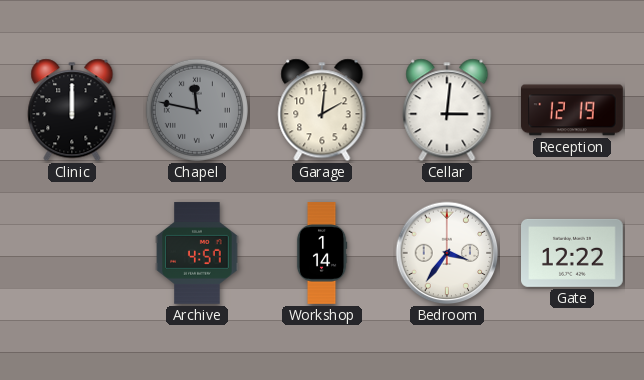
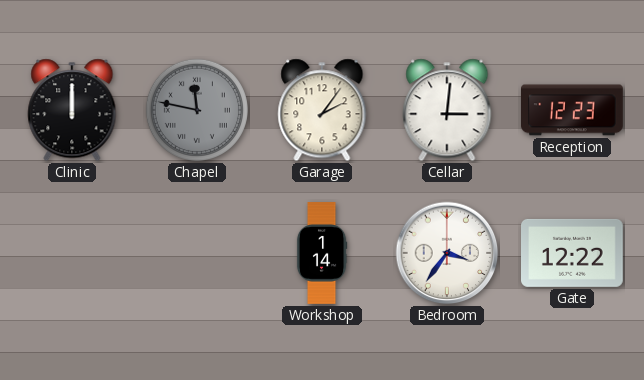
Garage: 2:01 -> 2:06
Reception: 12:19 -> 12:23
Archive: 4:57 -> none
